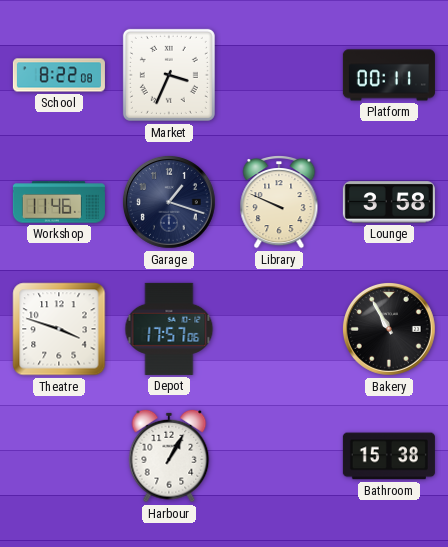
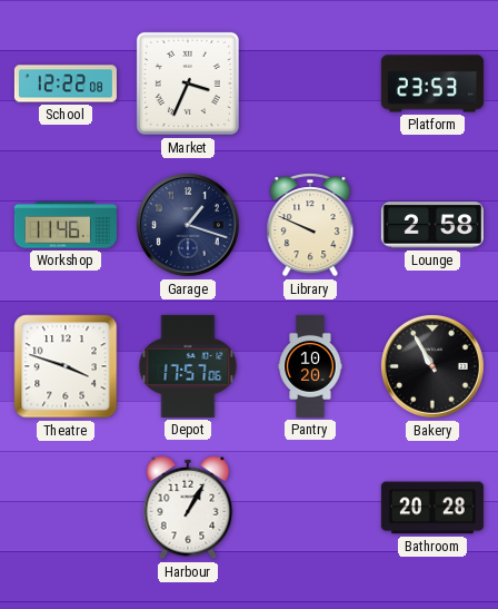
School: 8:22 -> 12:22
Platform: 00:11 -> 23:53
Lounge: 3:58 -> 2:58
Pantry: none -> 10:20
Bathroom: 15:38 -> 20:28
